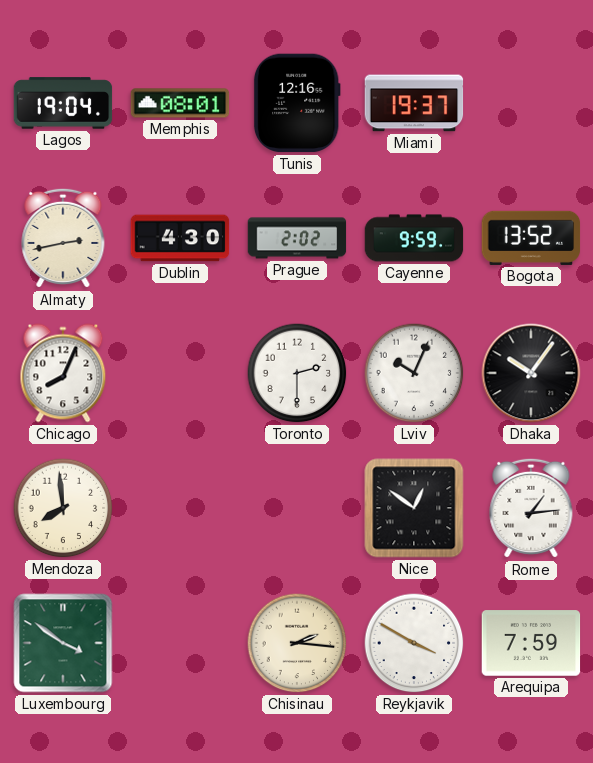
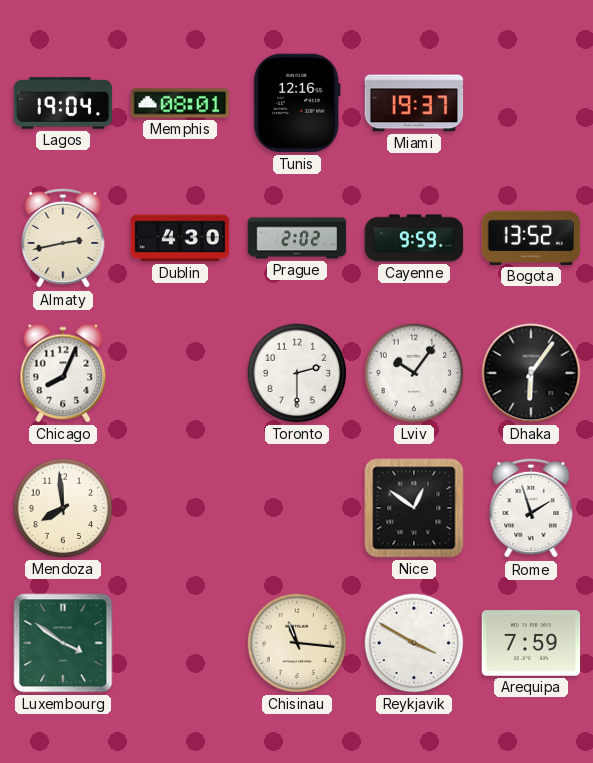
Lviv: 10:04 -> 10:06
Dhaka: 10:06 -> 6:06
Rome: 1:14 -> 1:57
Chisinau: 2:16 -> 11:16
